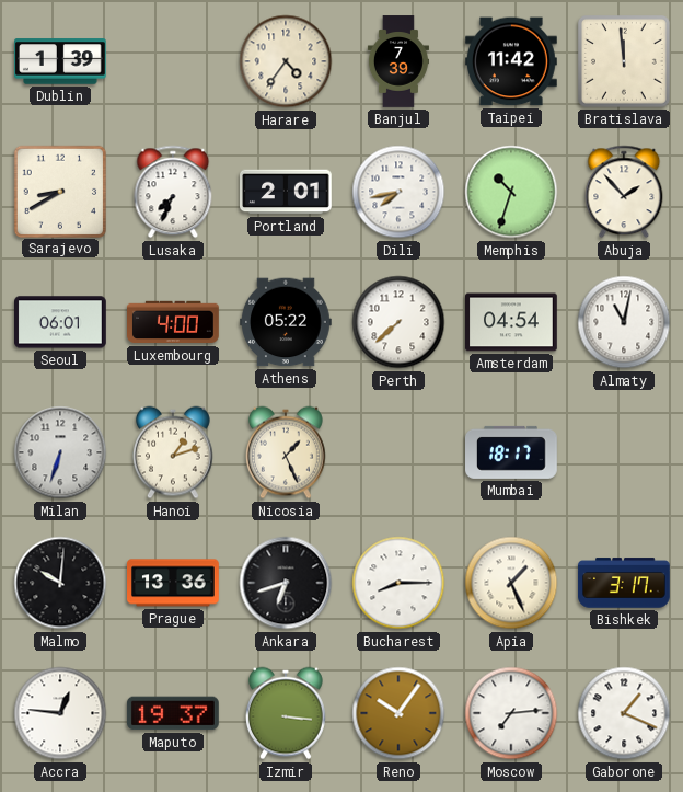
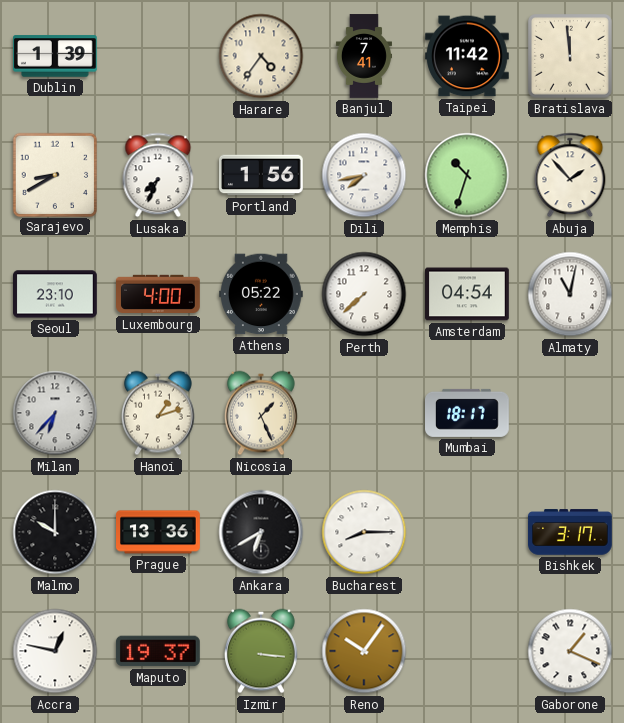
Banjul: 7:39 -> 7:41
Portland: 2:01 -> 1:56
Seoul: 06:01 -> 23:10
Milan: 6:33 -> 6:37
Malmo: 10:01 -> 10:00
Ankara: 6:42 -> 6:40
Apia: 1:26 -> none
Accra: 12:46 -> 12:47
Moscow: 7:14 -> none
